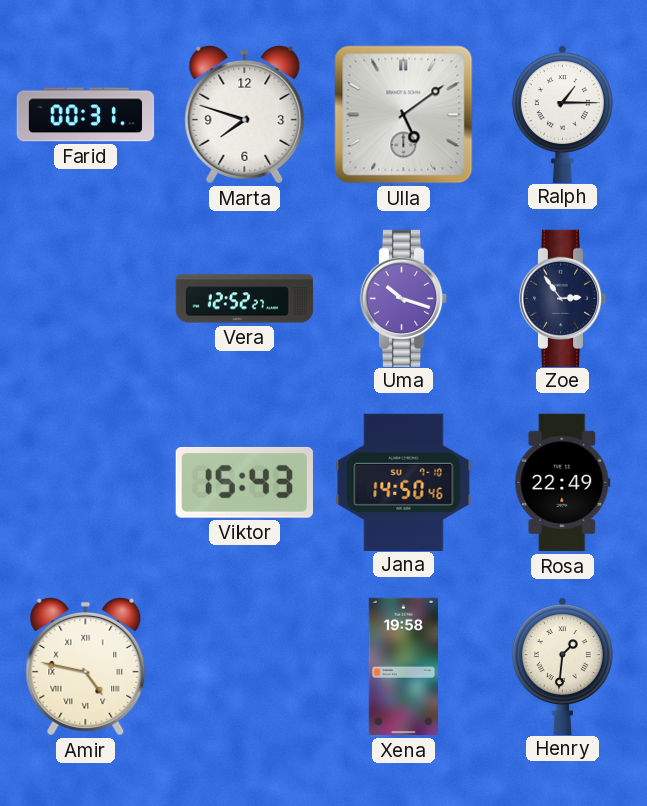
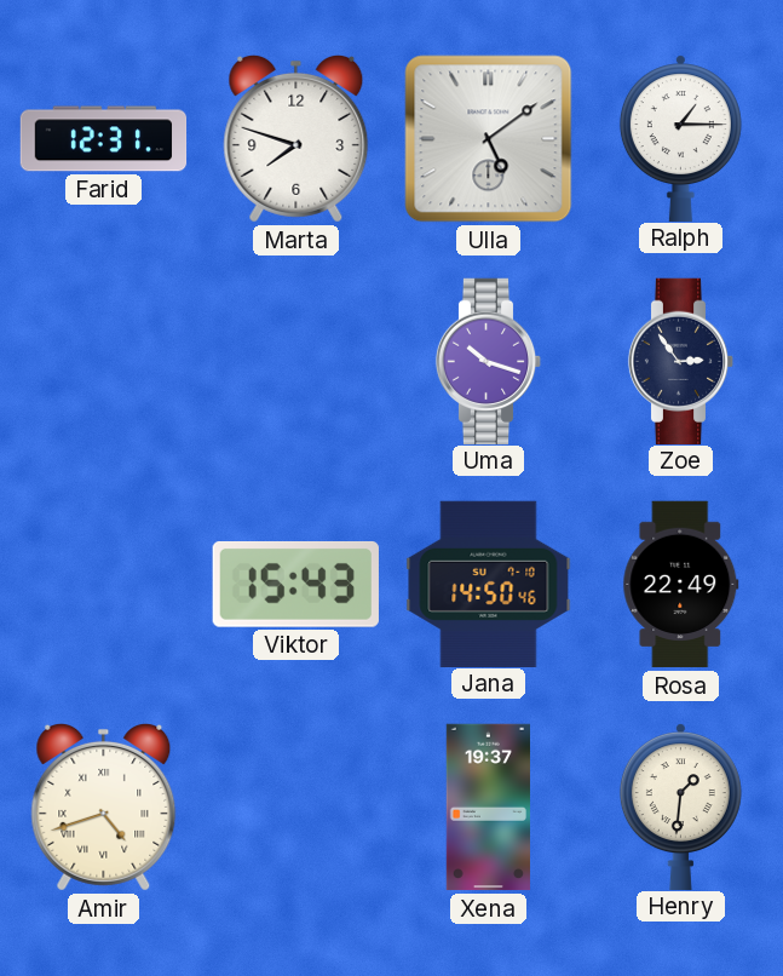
Farid: 00:31 -> 12:31
Vera: 12:52 -> none
Amir: 4:47 -> 4:42
Xena: 19:58 -> 19:37
